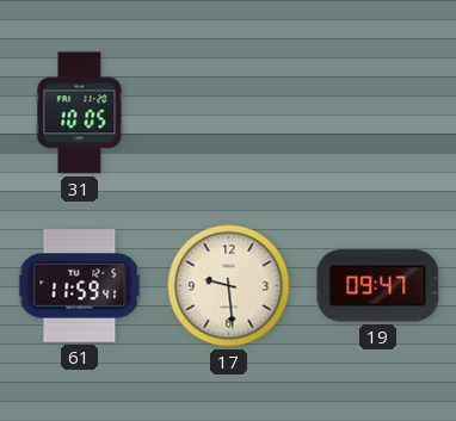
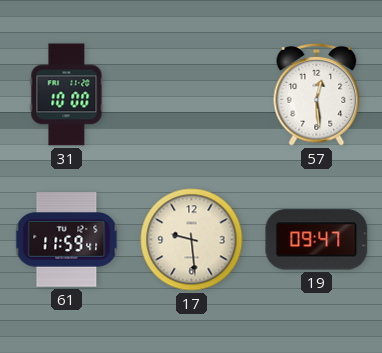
31: 10:05 -> 10:00
57: none -> 12:29
